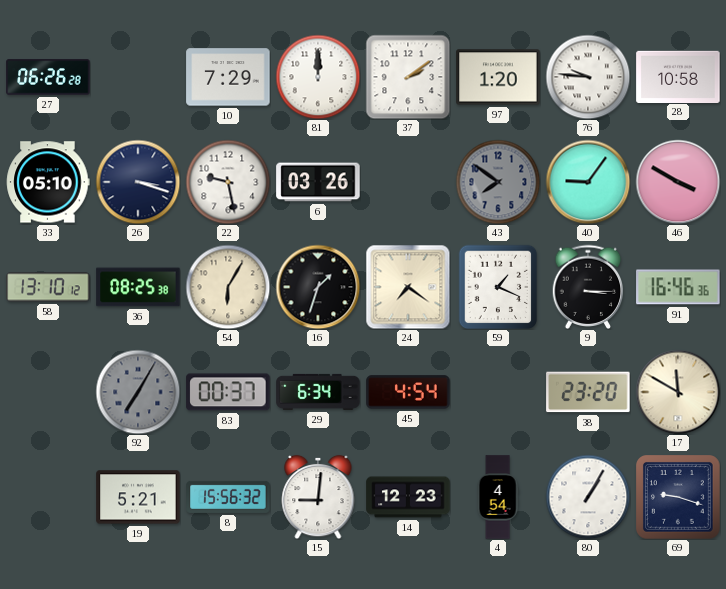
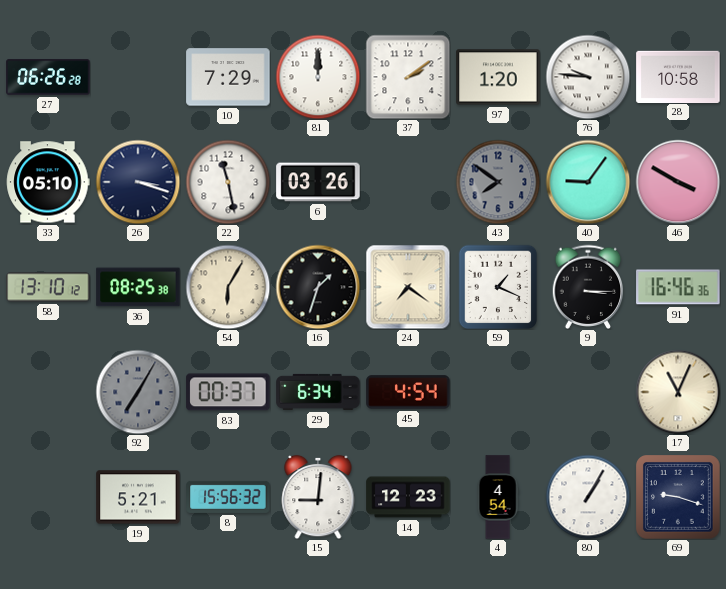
22: 9:28 -> 11:28
38: 23:20 -> none
17: 11:50 -> 11:04
